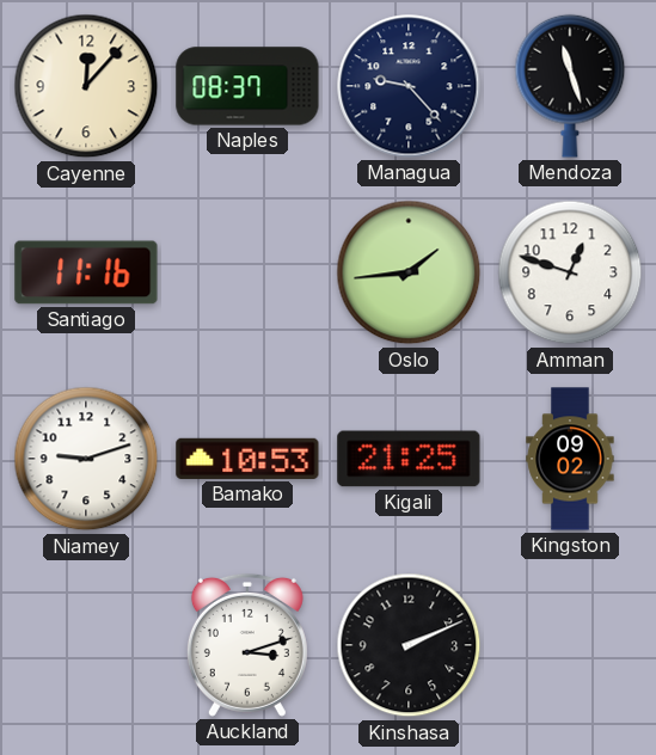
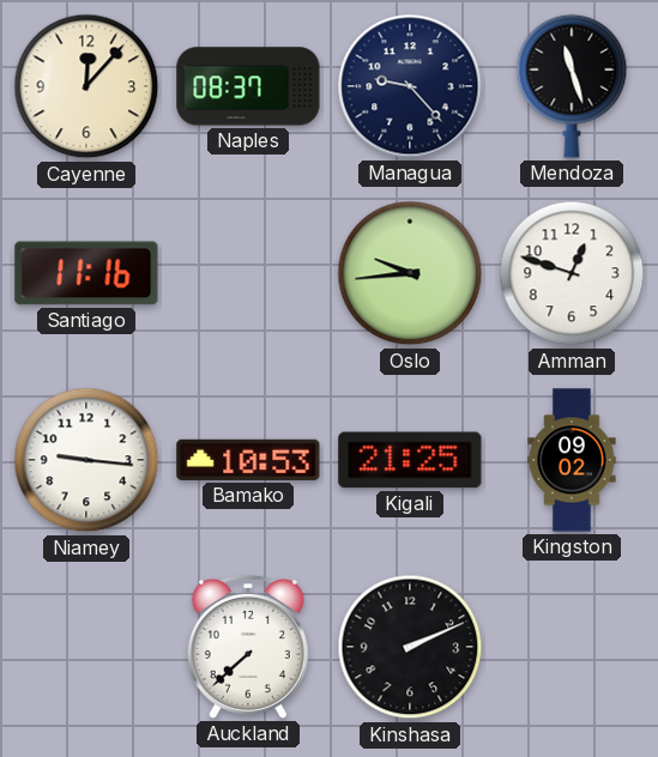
Oslo: 1:44 -> 9:44
Niamey: 9:12 -> 9:16
Auckland: 3:12 -> 7:38
